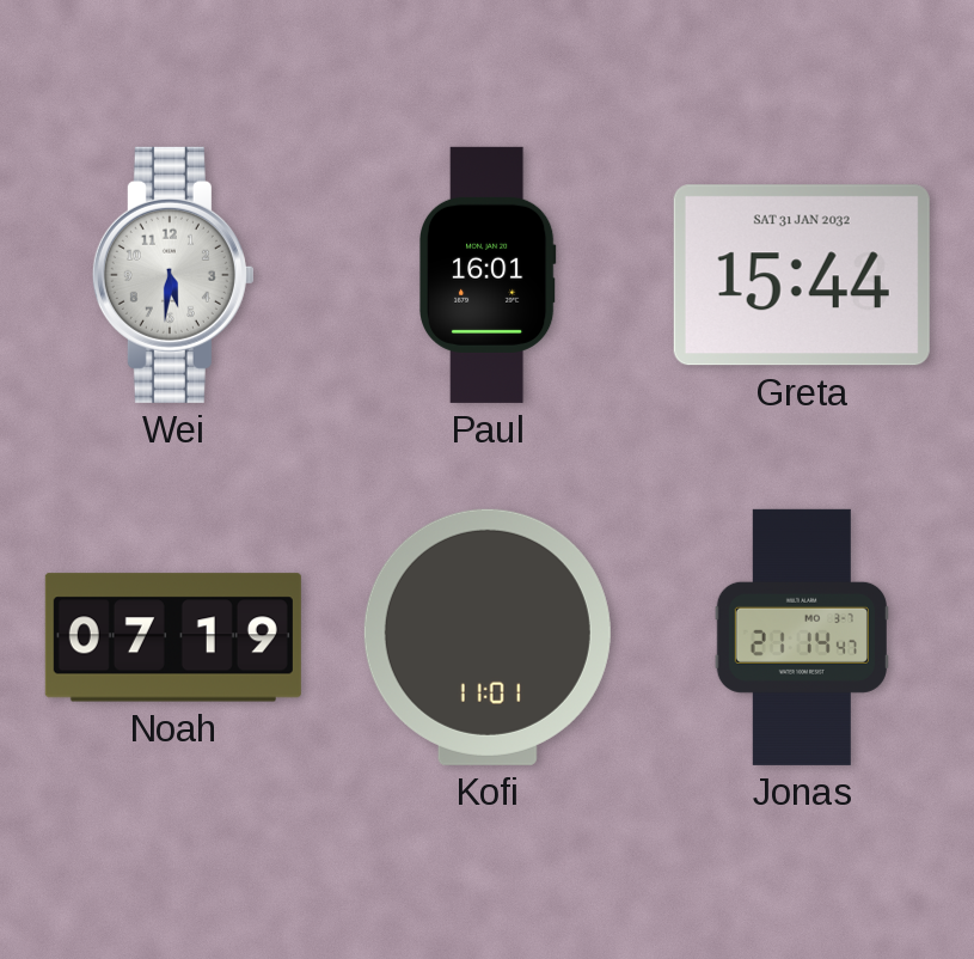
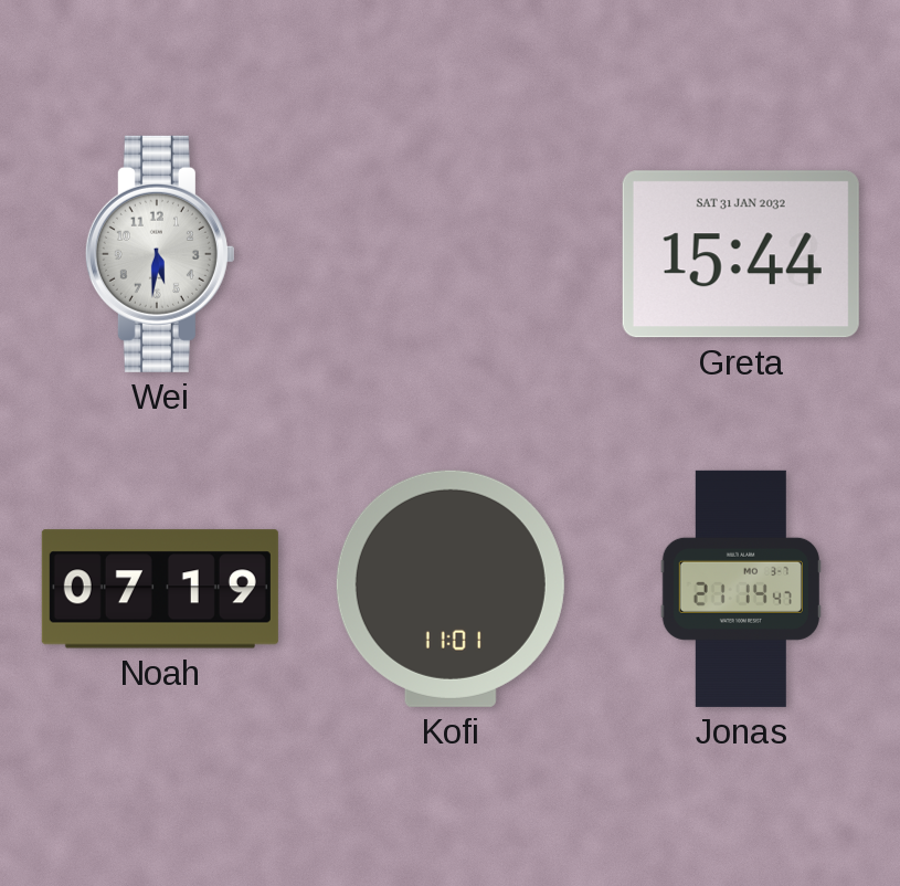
Paul: 16:01 -> none
